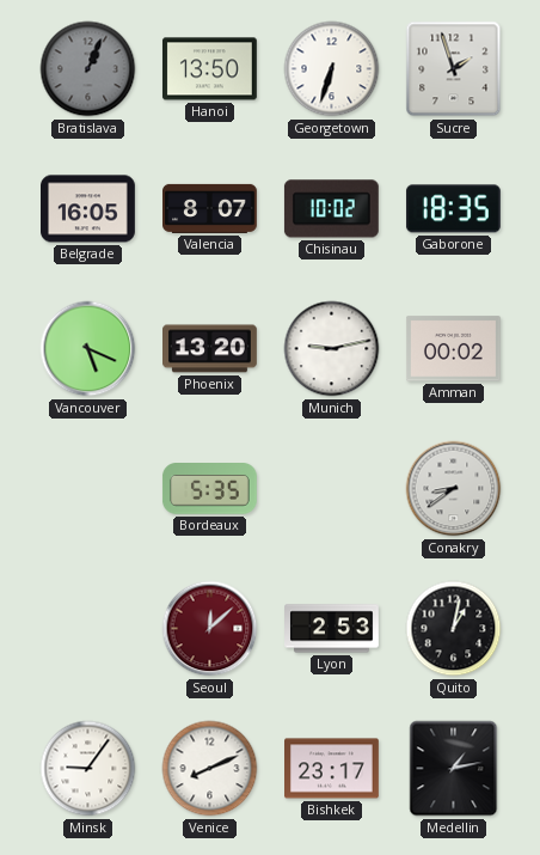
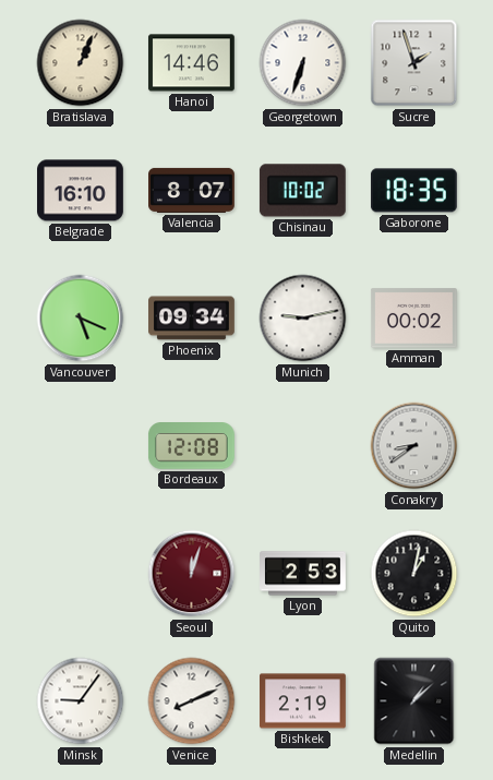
Bratislava dial: grey -> cream
Hanoi: 13:50 -> 14:46
Belgrade: 16:05 -> 16:10
Phoenix: 13:20 -> 09:34
Bordeaux: 5:35 -> 12:08
Seoul: 12:08 -> 12:03
Bishkek: 23:17 -> 2:19
Medellin: 1:13 -> 1:08
